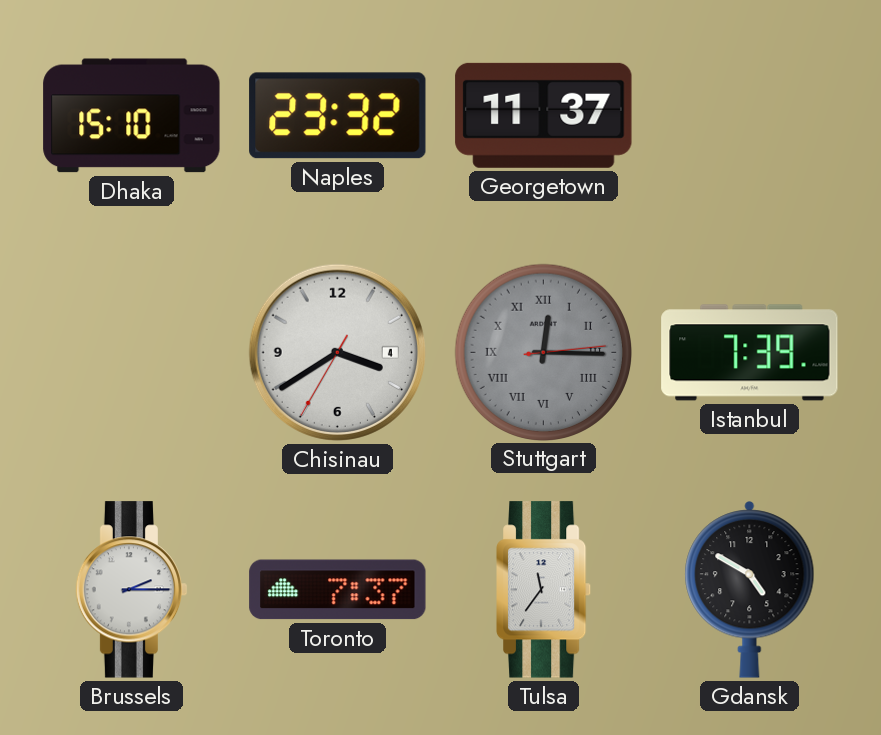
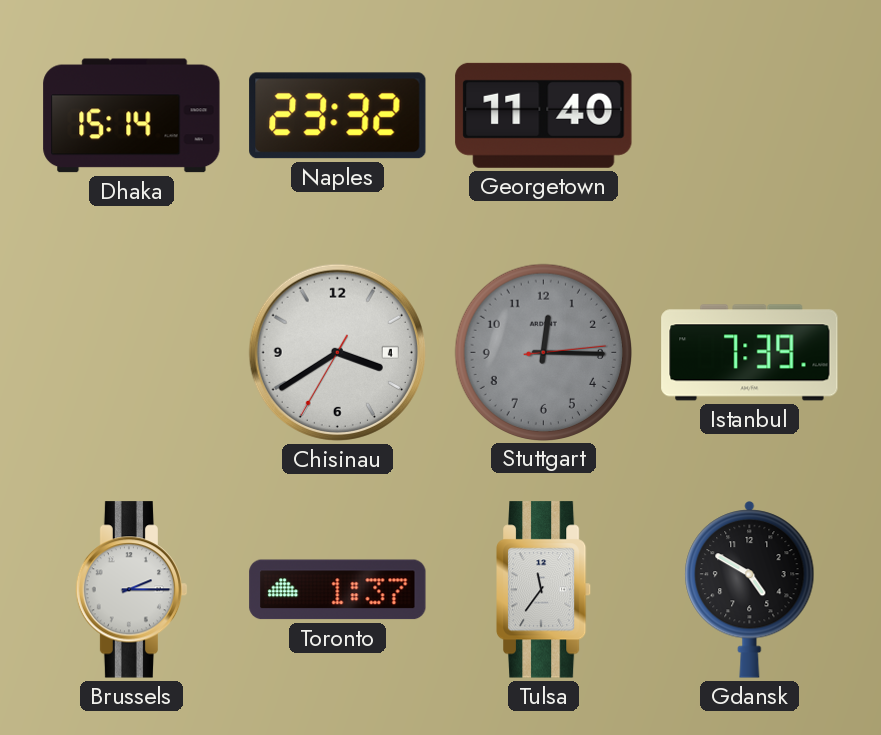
Dhaka: 15:10 -> 15:14
Georgetown: 11:37 -> 11:40
Stuttgart numerals: Roman -> Arabic
Toronto: 7:37 -> 1:37
